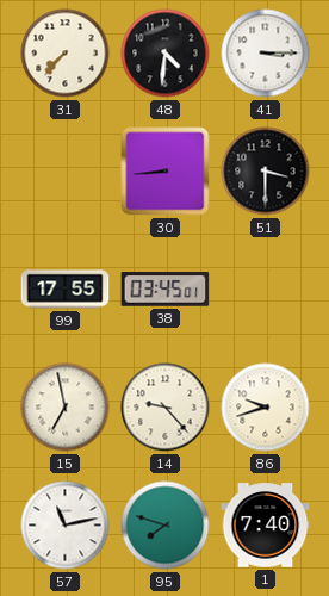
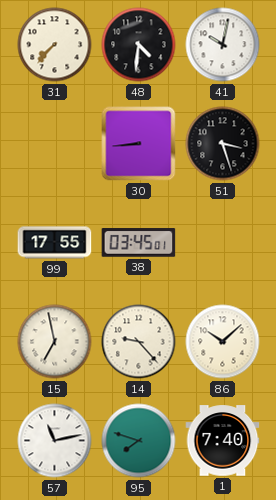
41: 3:15 -> 10:02
51: 3:30 -> 3:27
86: 9:42 -> 10:08
